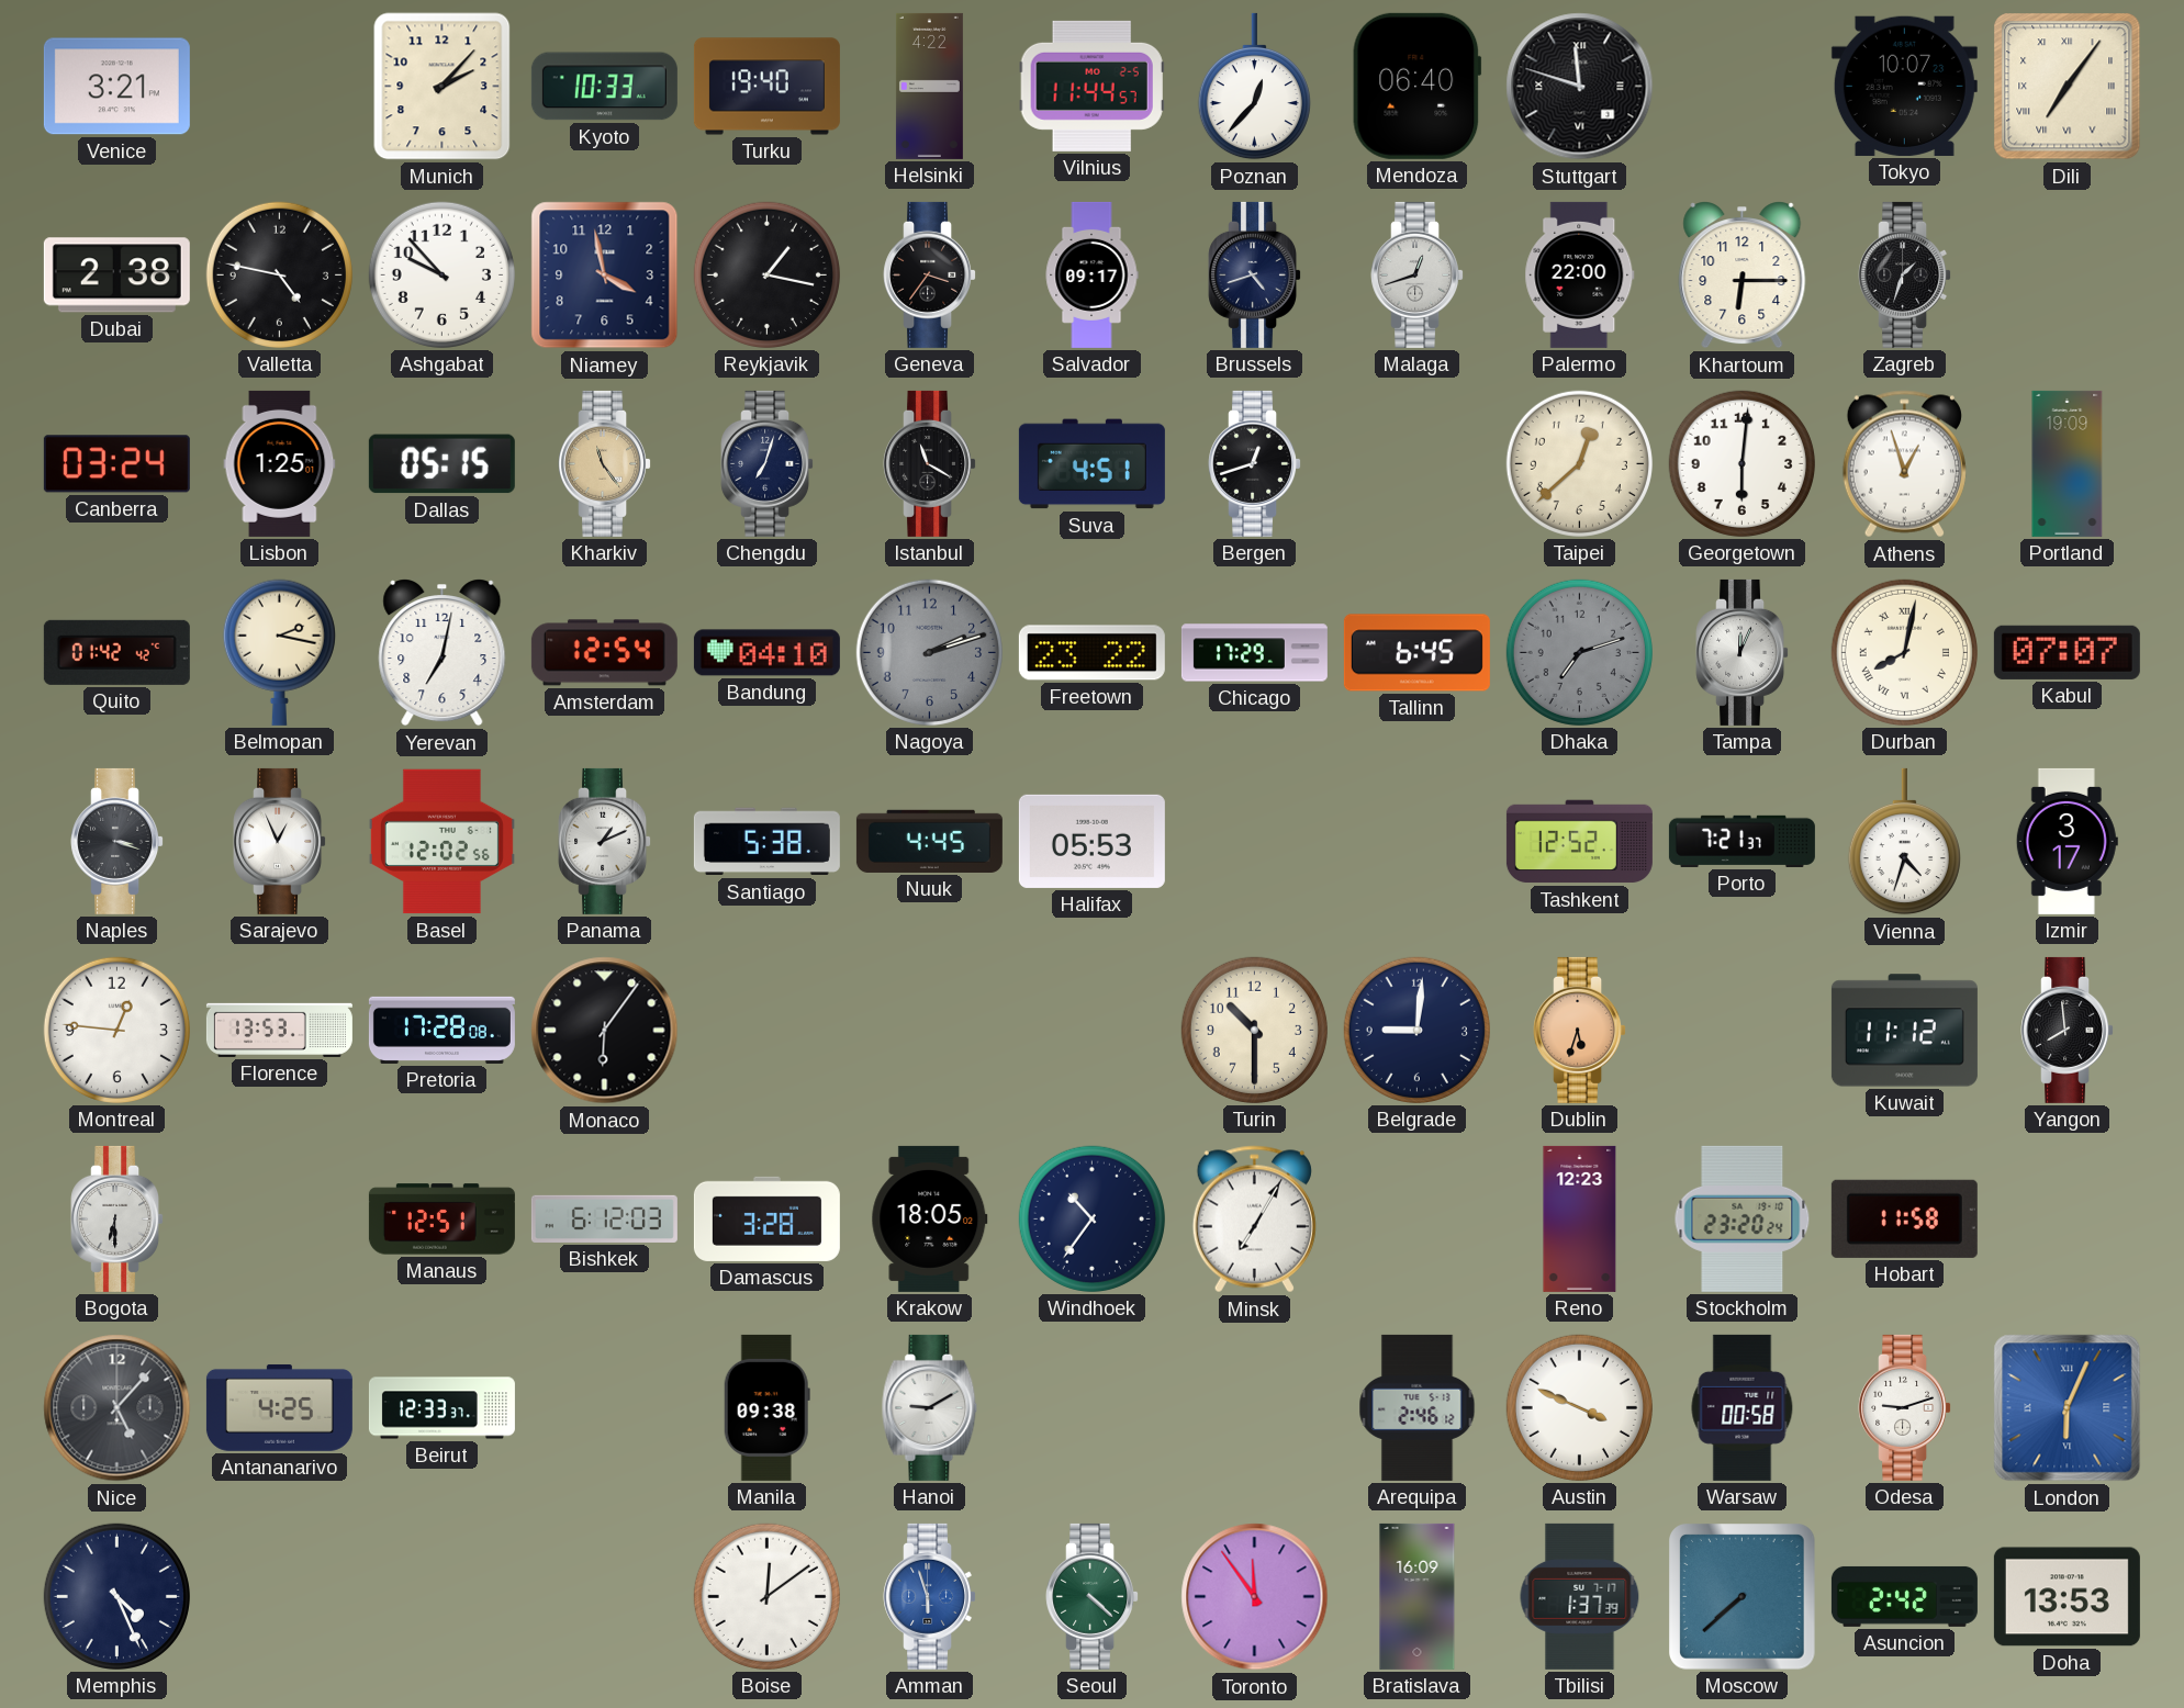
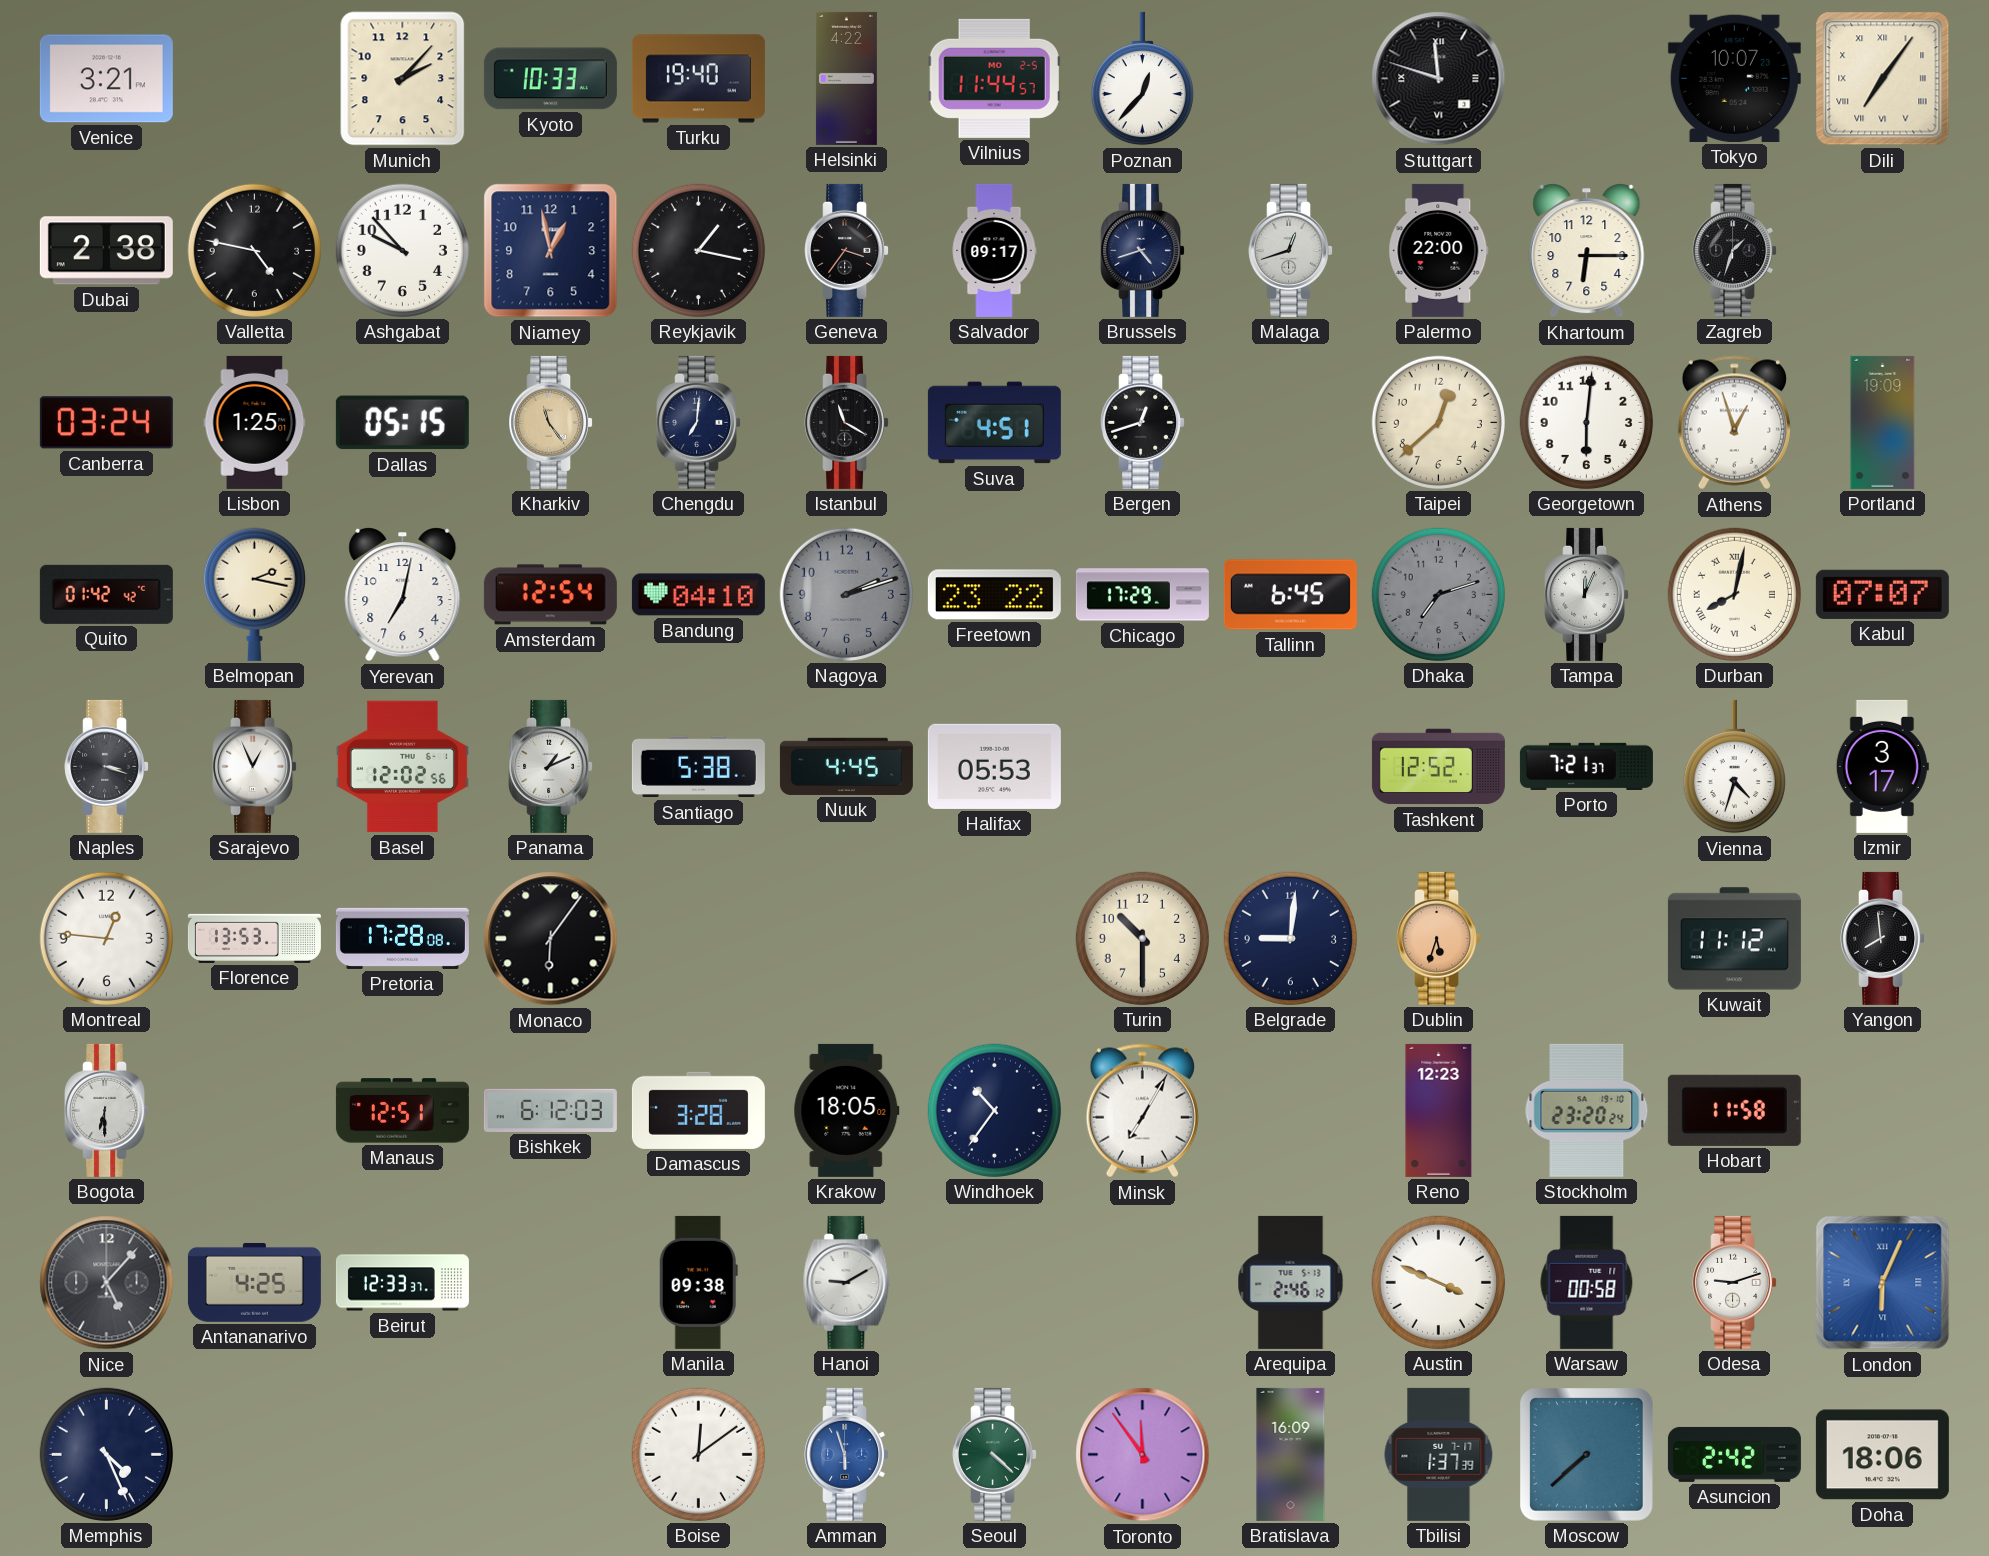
Mendoza: 06:40 -> none
Niamey: 3:58 -> 12:58
Chengdu: 7:03 -> 7:01
Doha: 13:53 -> 18:06
